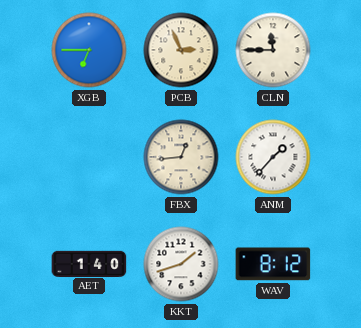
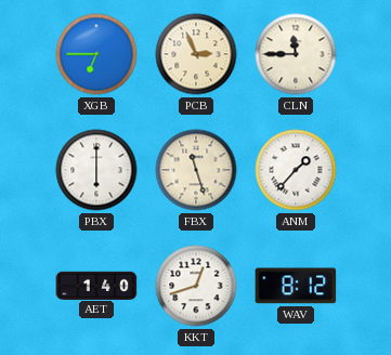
PBX: none -> 6:00
FBX: 12:44 -> 11:27
KKT: 1:42 -> 12:42
